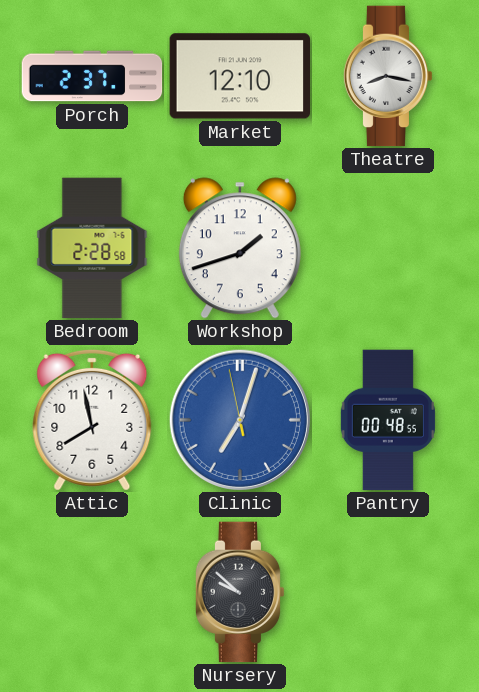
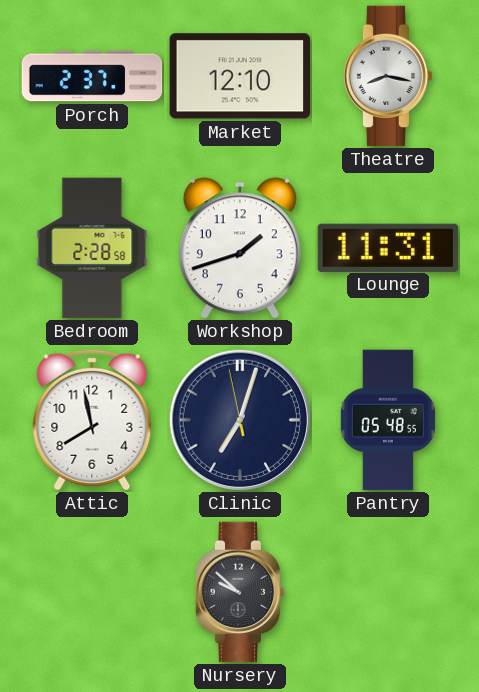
Lounge: none -> 11:31
Clinic dial: blue -> navy
Pantry: 00:48 -> 05:48
